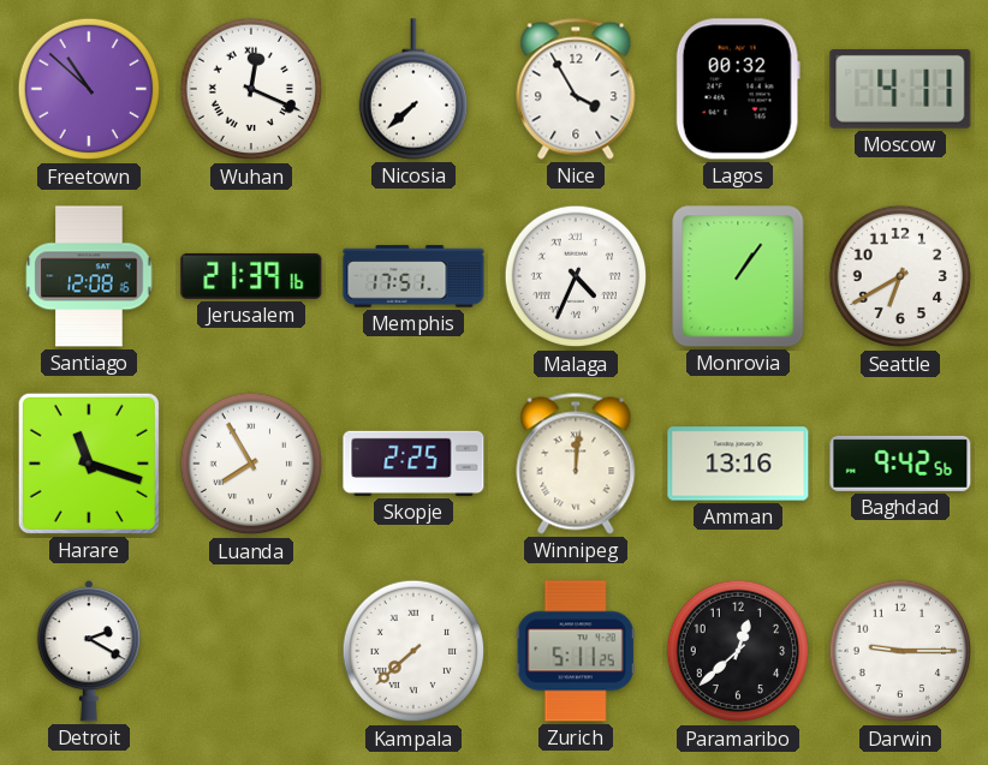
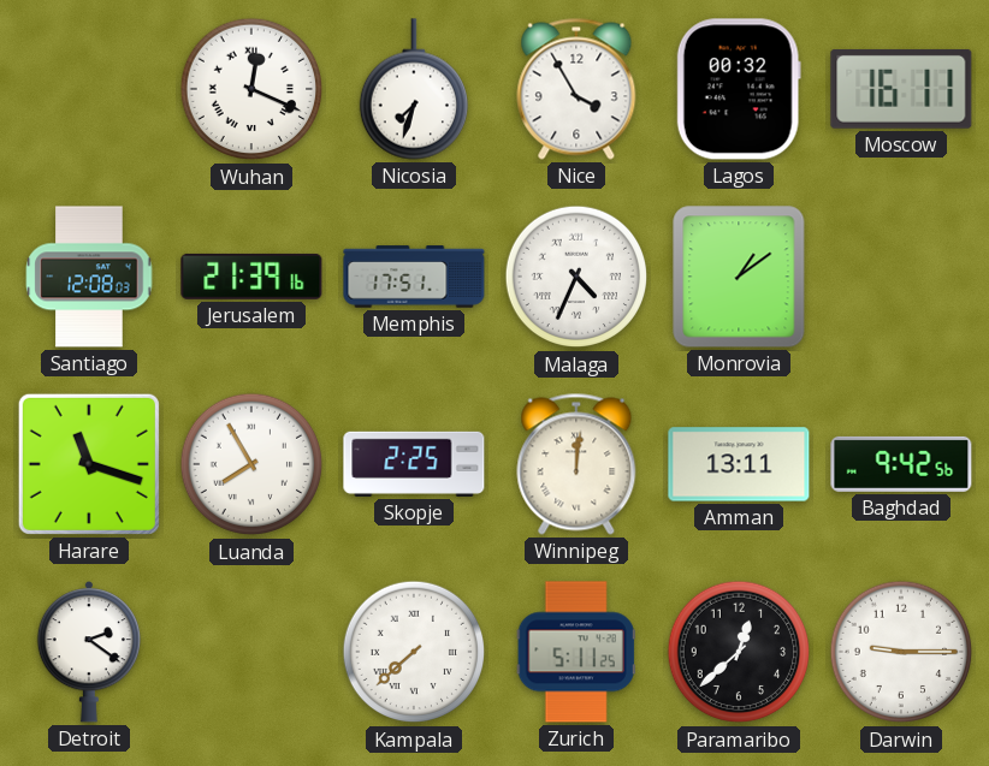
Freetown: 10:52 -> none
Nicosia: 7:38 -> 7:33
Moscow: 4:11 -> 16:11
Santiago: 12:08:16 -> 12:08:03
Monrovia: 1:06 -> 1:09
Seattle: 6:40 -> none
Amman: 13:16 -> 13:11
Detroit: 2:20 -> 2:21
